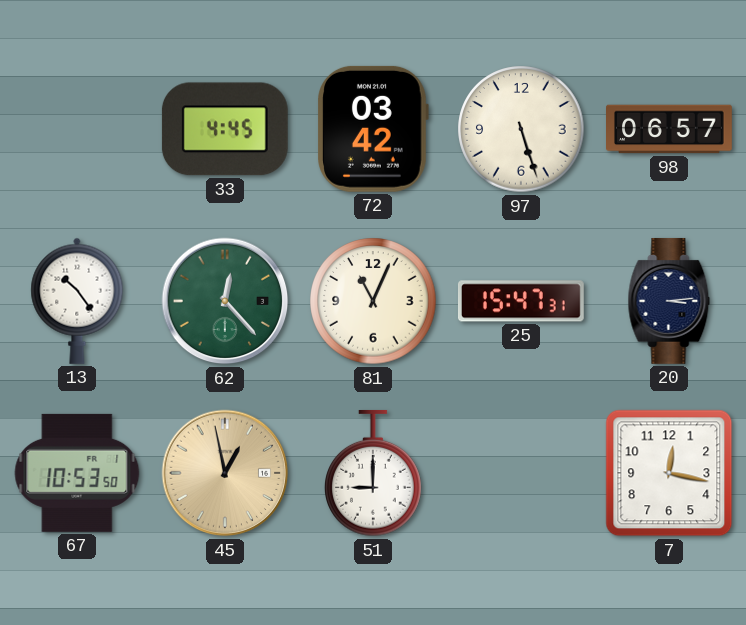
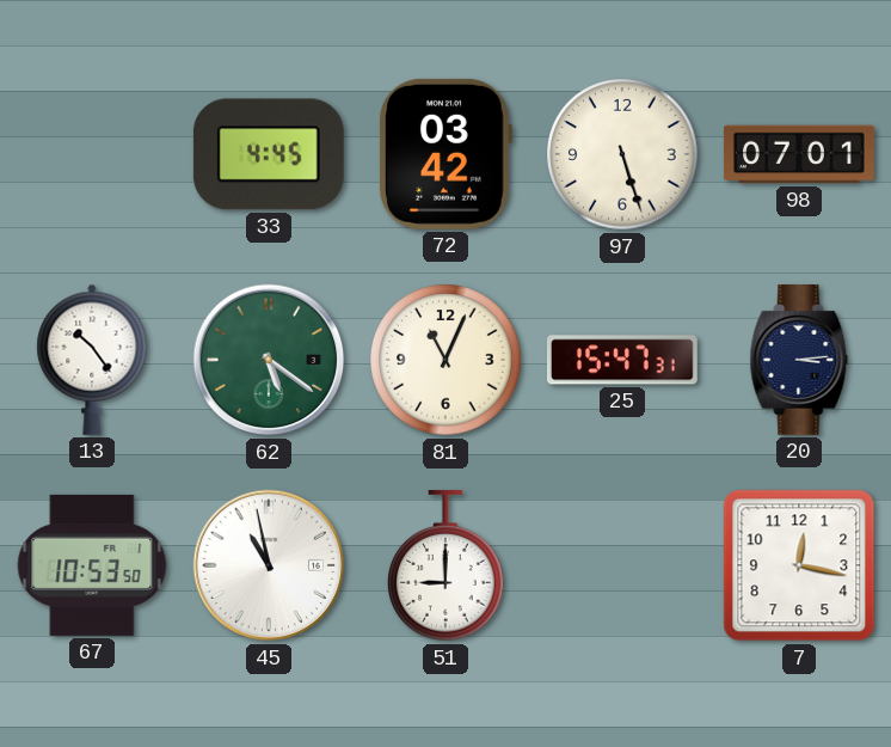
98: 06:57 -> 07:01
62: 12:23 -> 5:21
45: 12:58 -> 10:58
45 dial: champagne -> white
